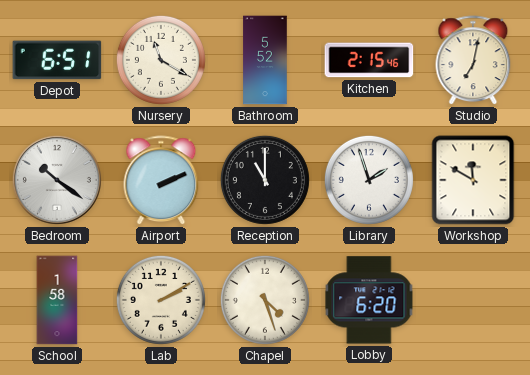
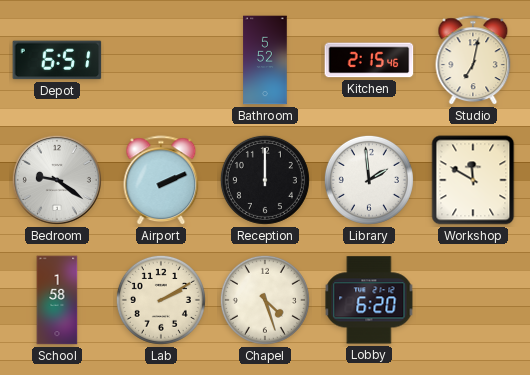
Nursery: 11:20 -> none
Bedroom: 10:21 -> 9:21
Reception: 11:00 -> 12:00
Library: 1:57 -> 1:59
